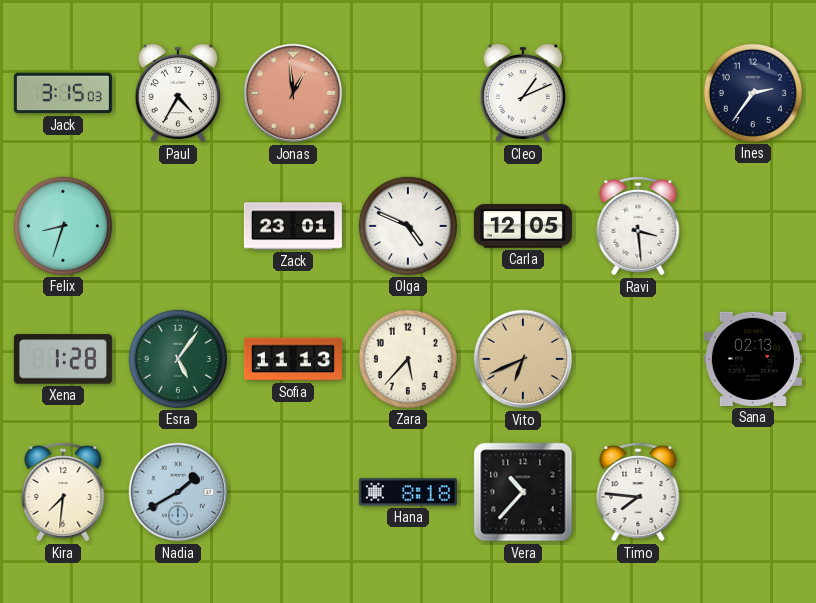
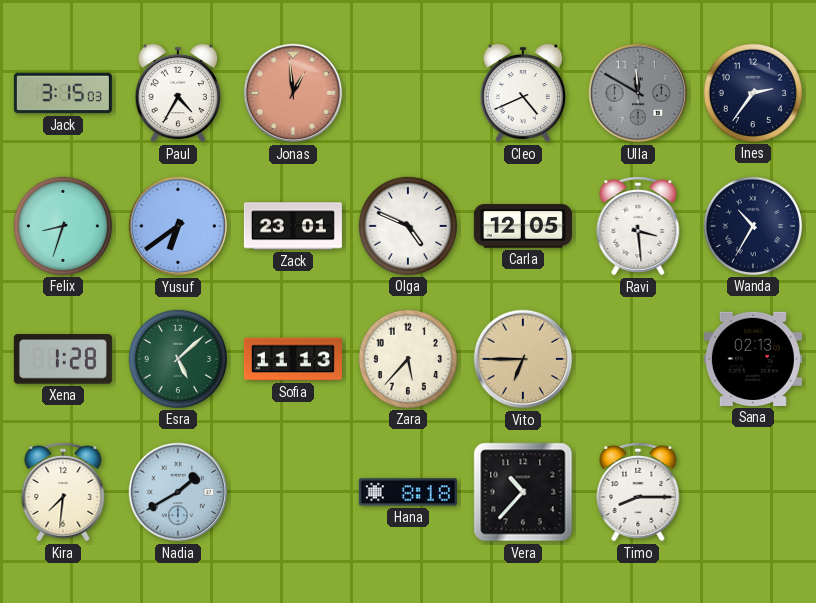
Cleo: 1:11 -> 4:41
Ulla: none -> 11:50
Yusuf: none -> 6:39
Wanda: none -> 10:35
Esra: 5:06 -> 5:08
Vito: 6:41 -> 6:45
Timo: 7:46 -> 8:15
